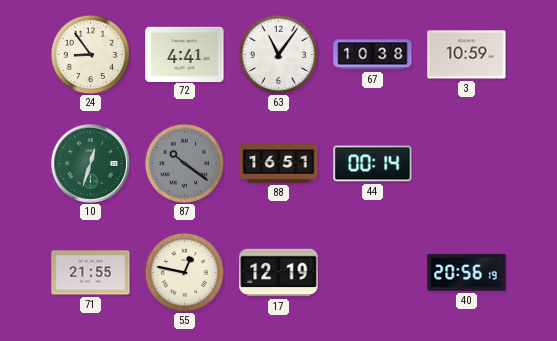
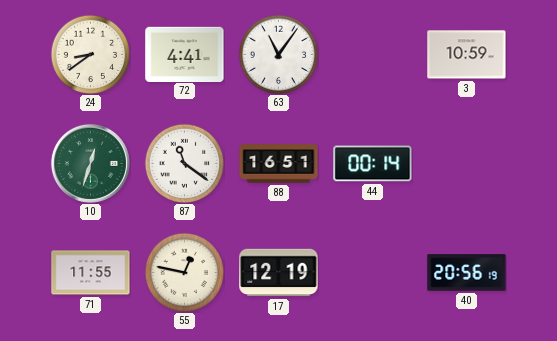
24: 8:54 -> 8:39
67: 10:38 -> none
87: 10:21 -> 11:21
87 dial: grey -> white
71: 21:55 -> 11:55
